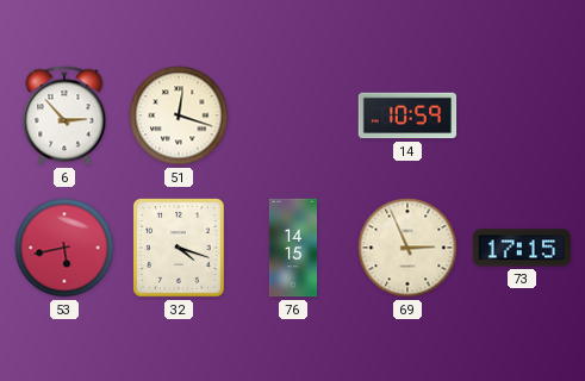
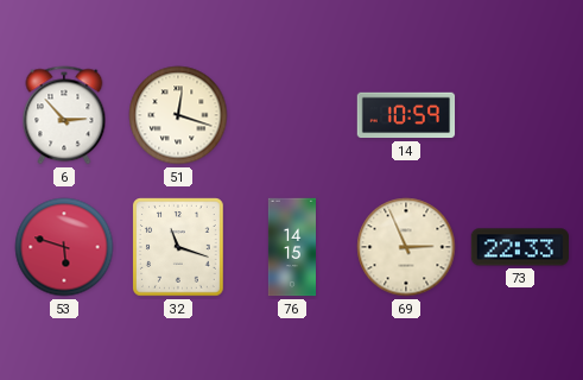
53: 5:43 -> 5:48
32: 4:18 -> 11:18
73: 17:15 -> 22:33
